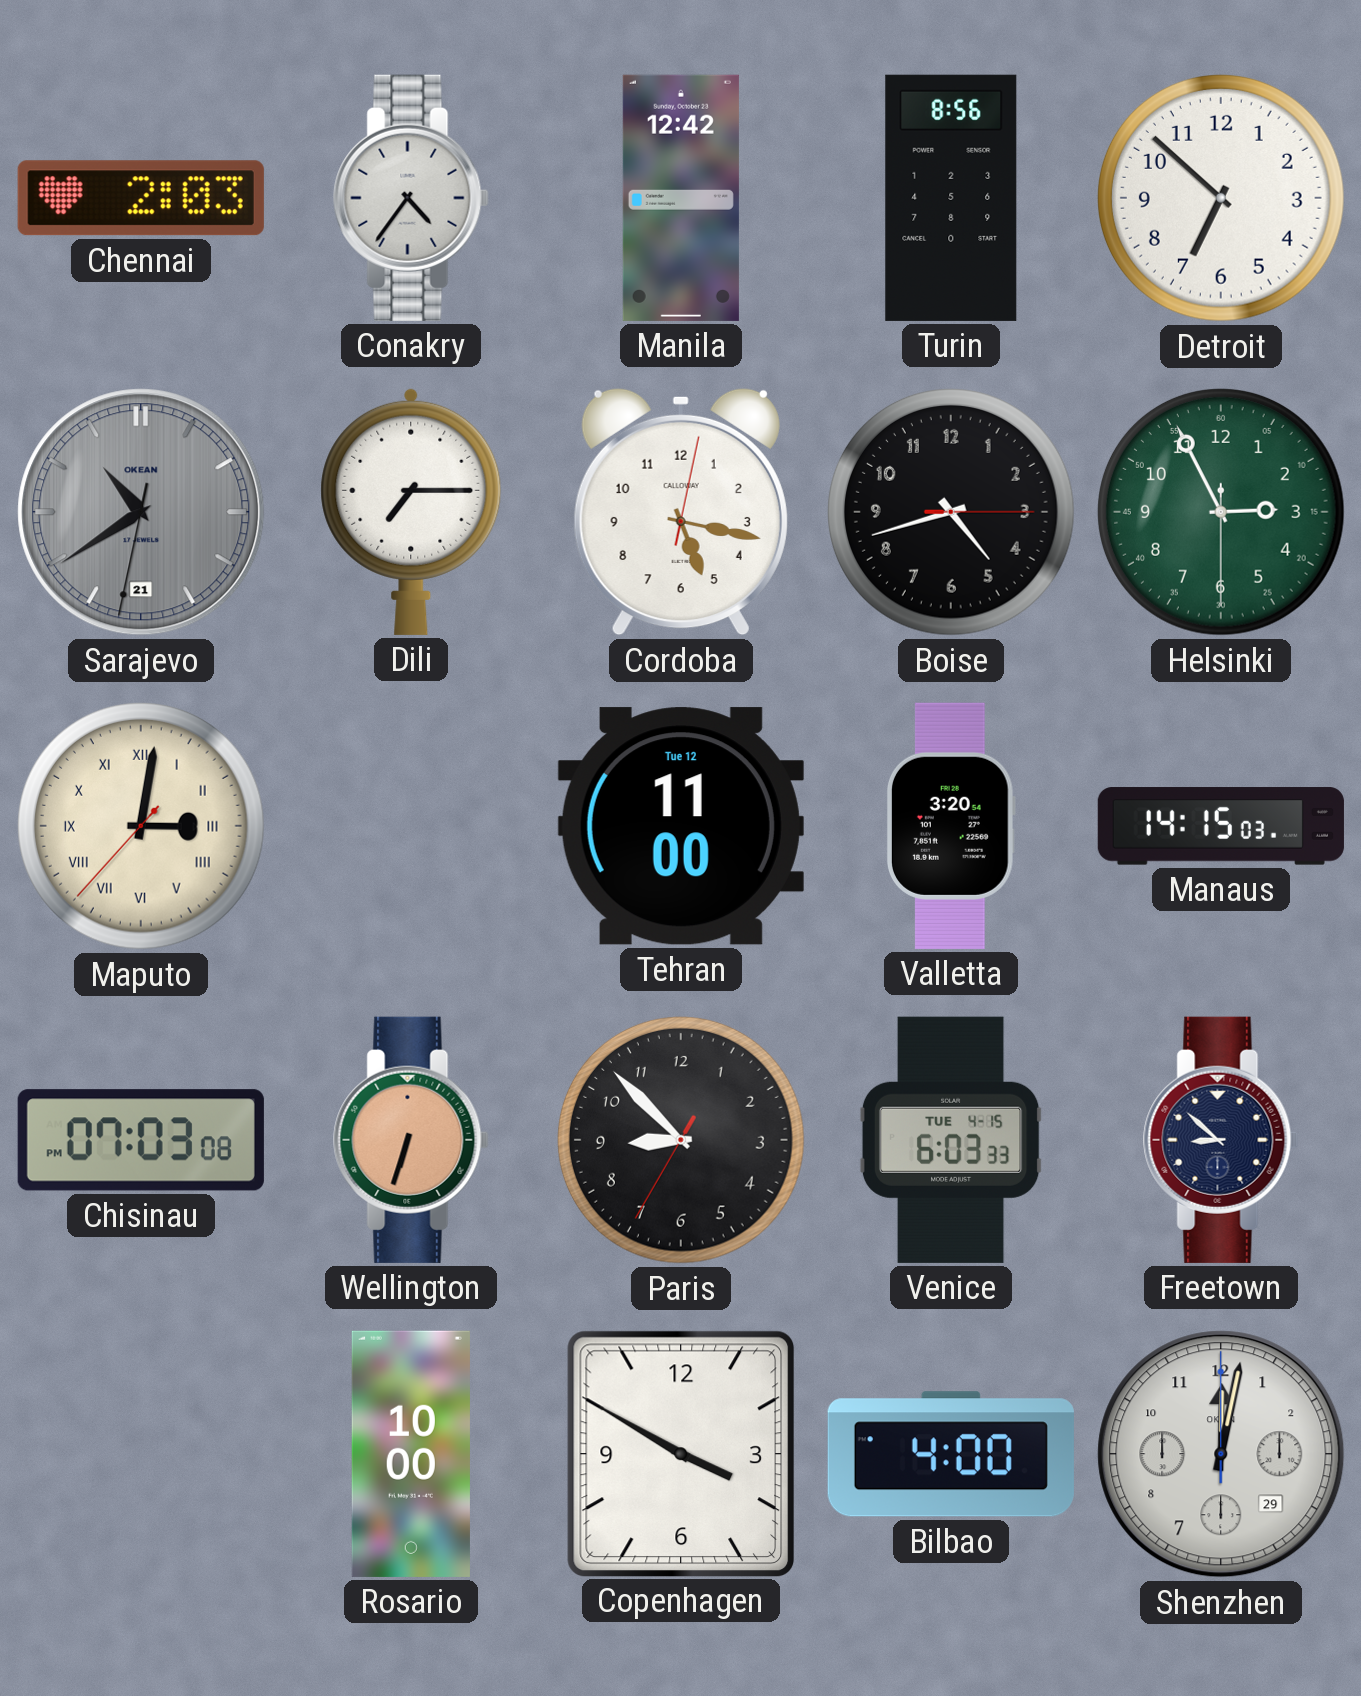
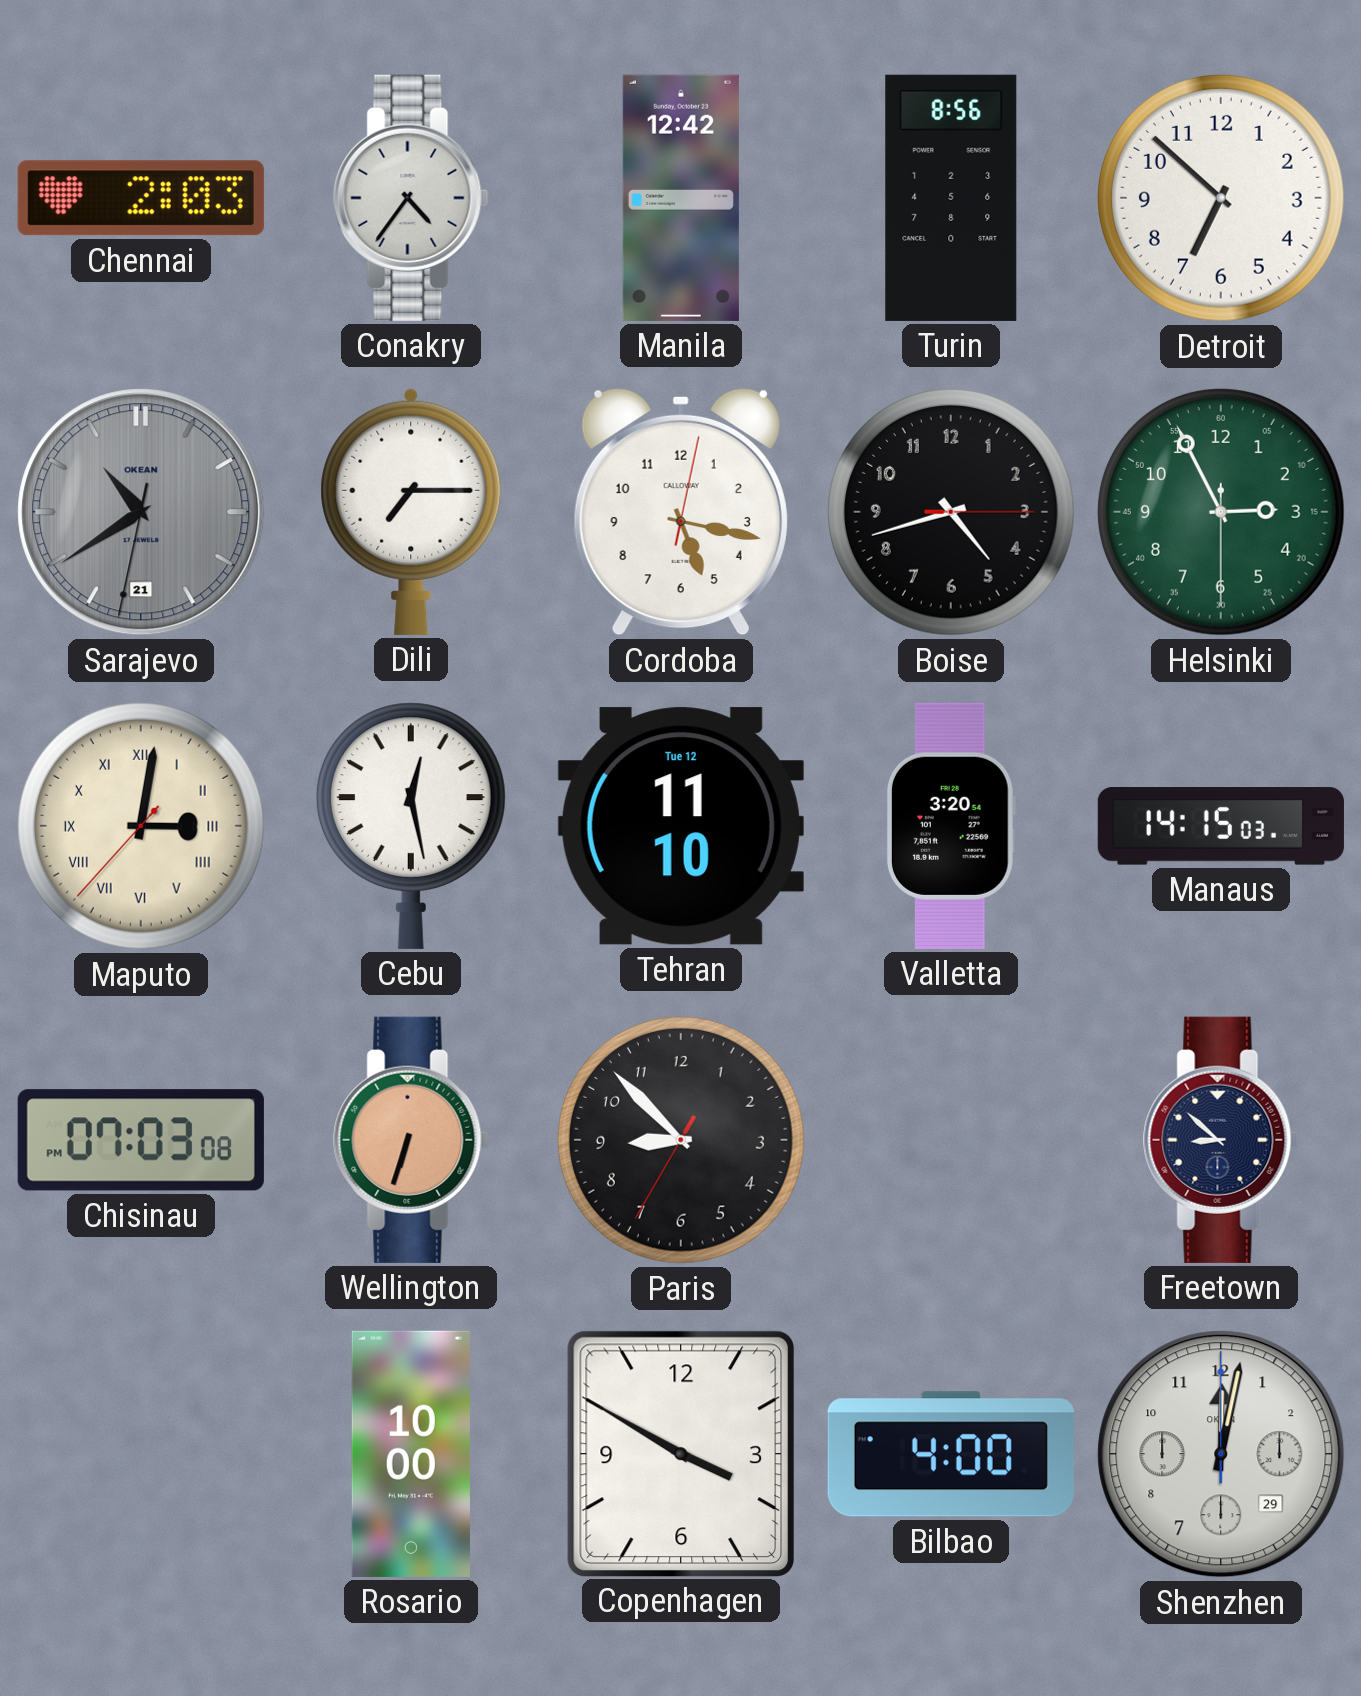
Cebu: none -> 12:28
Tehran: 11:00 -> 11:10
Venice: 6:03 -> none
